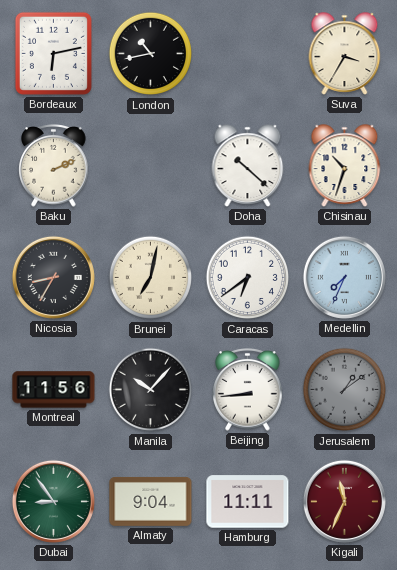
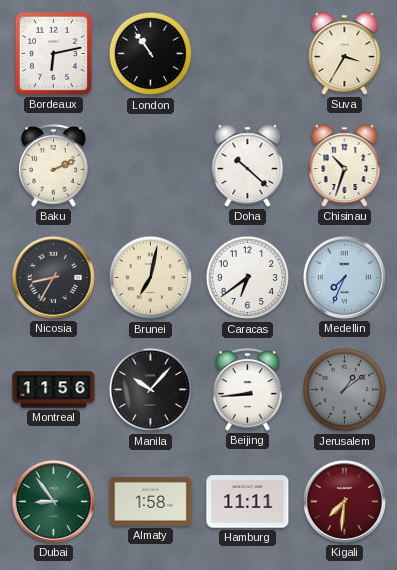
London: 10:43 -> 10:54
Almaty: 9:04 -> 1:58
Kigali: 11:34 -> 7:31
